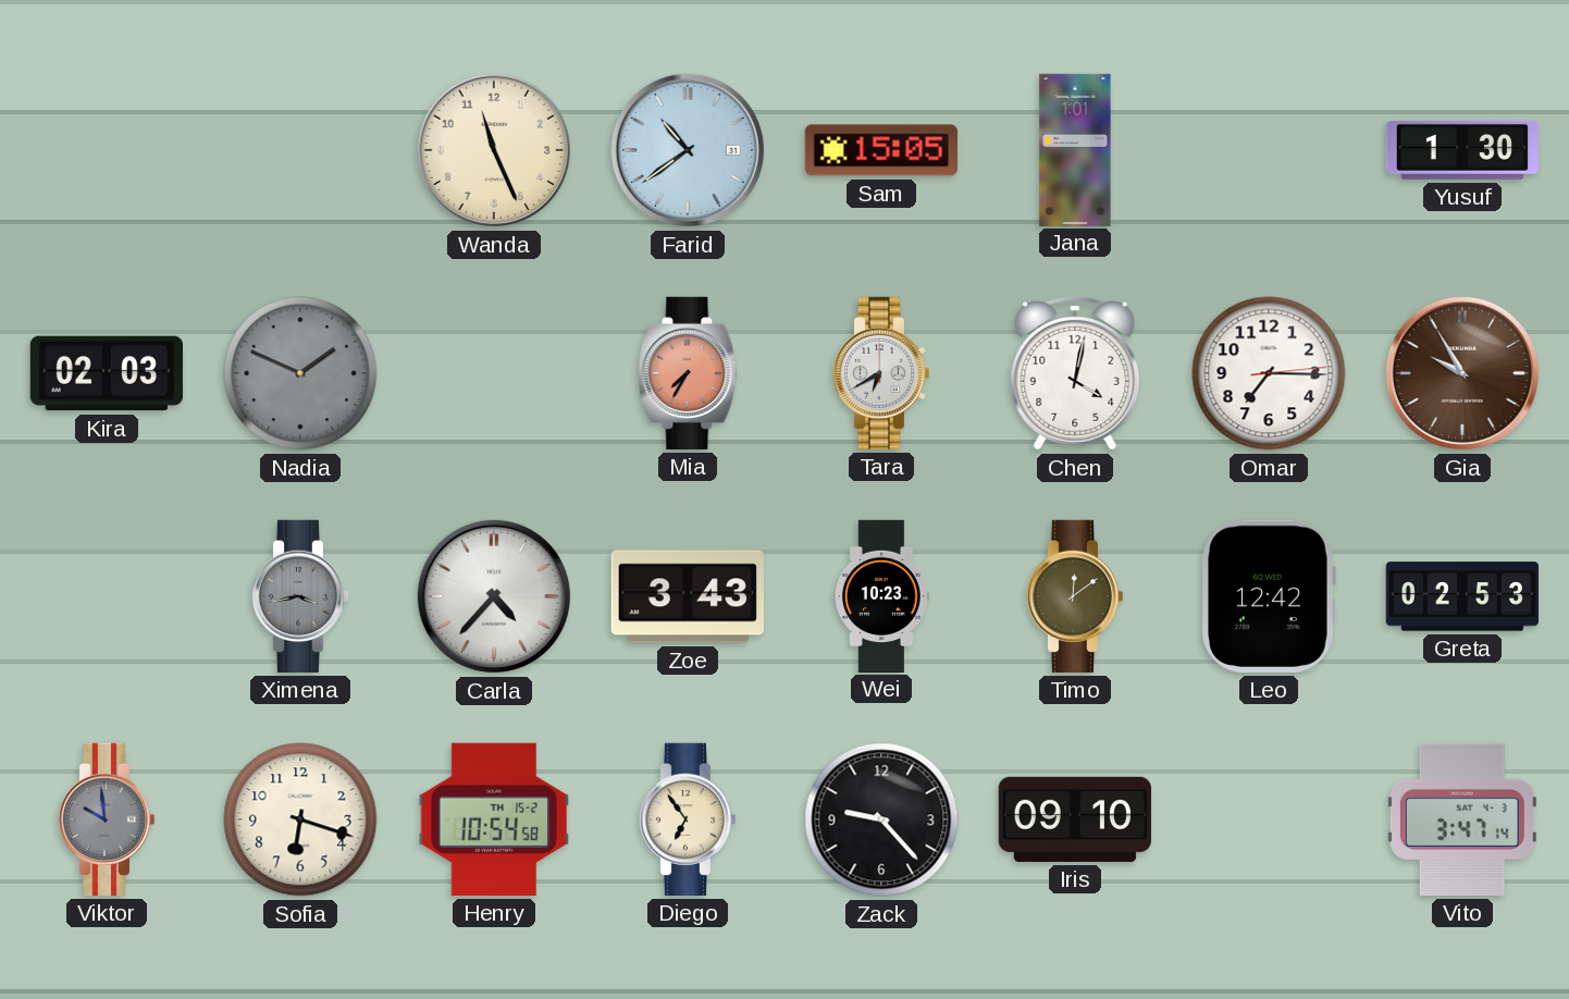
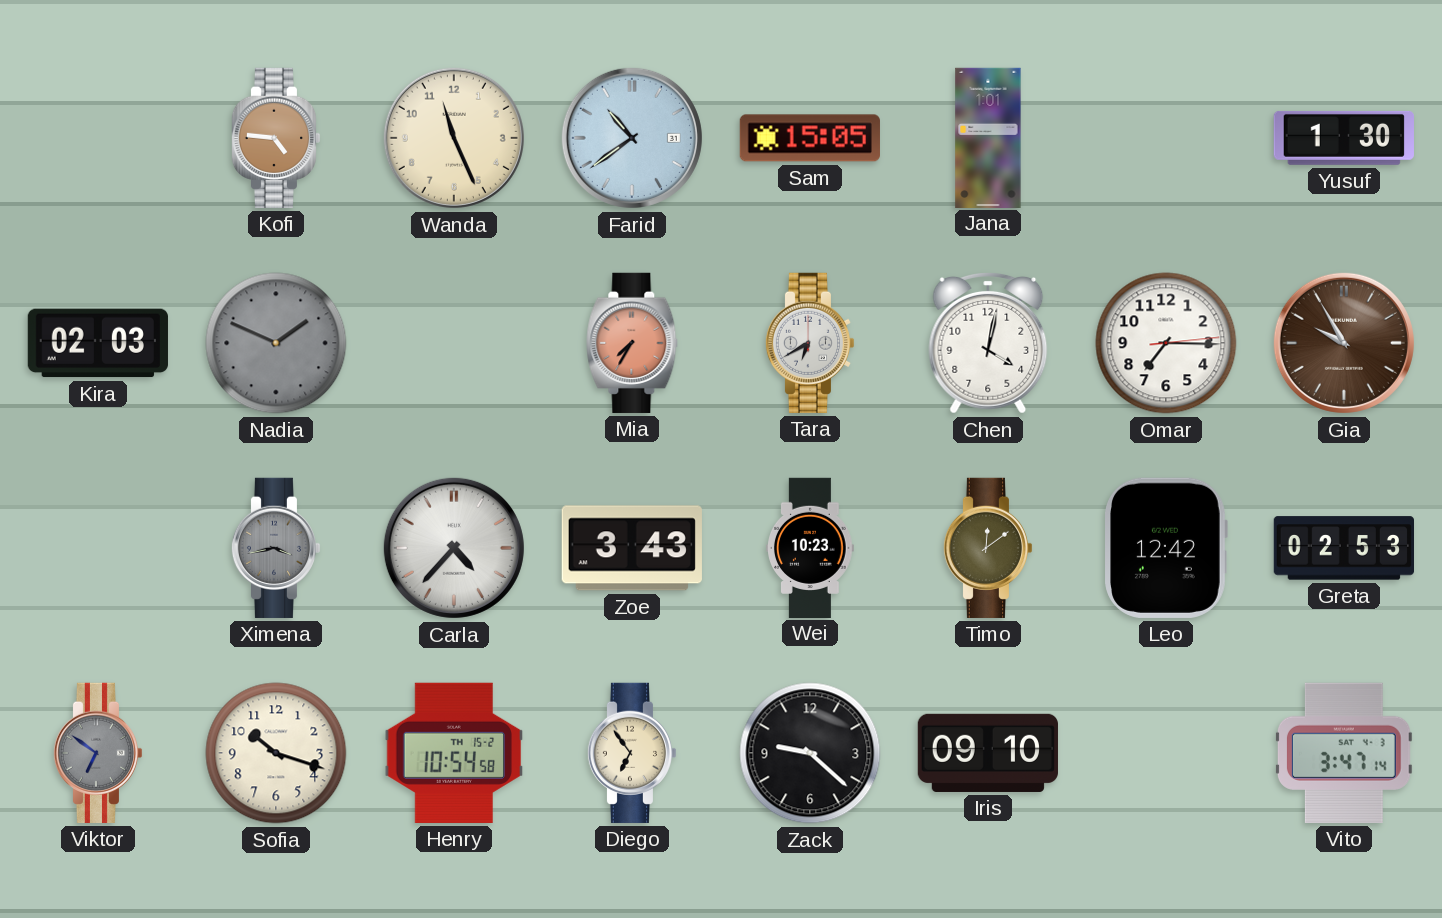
Kofi: none -> 4:46
Viktor: 9:59 -> 6:51
Sofia: 6:18 -> 10:18
Zack: 9:23 -> 9:22
